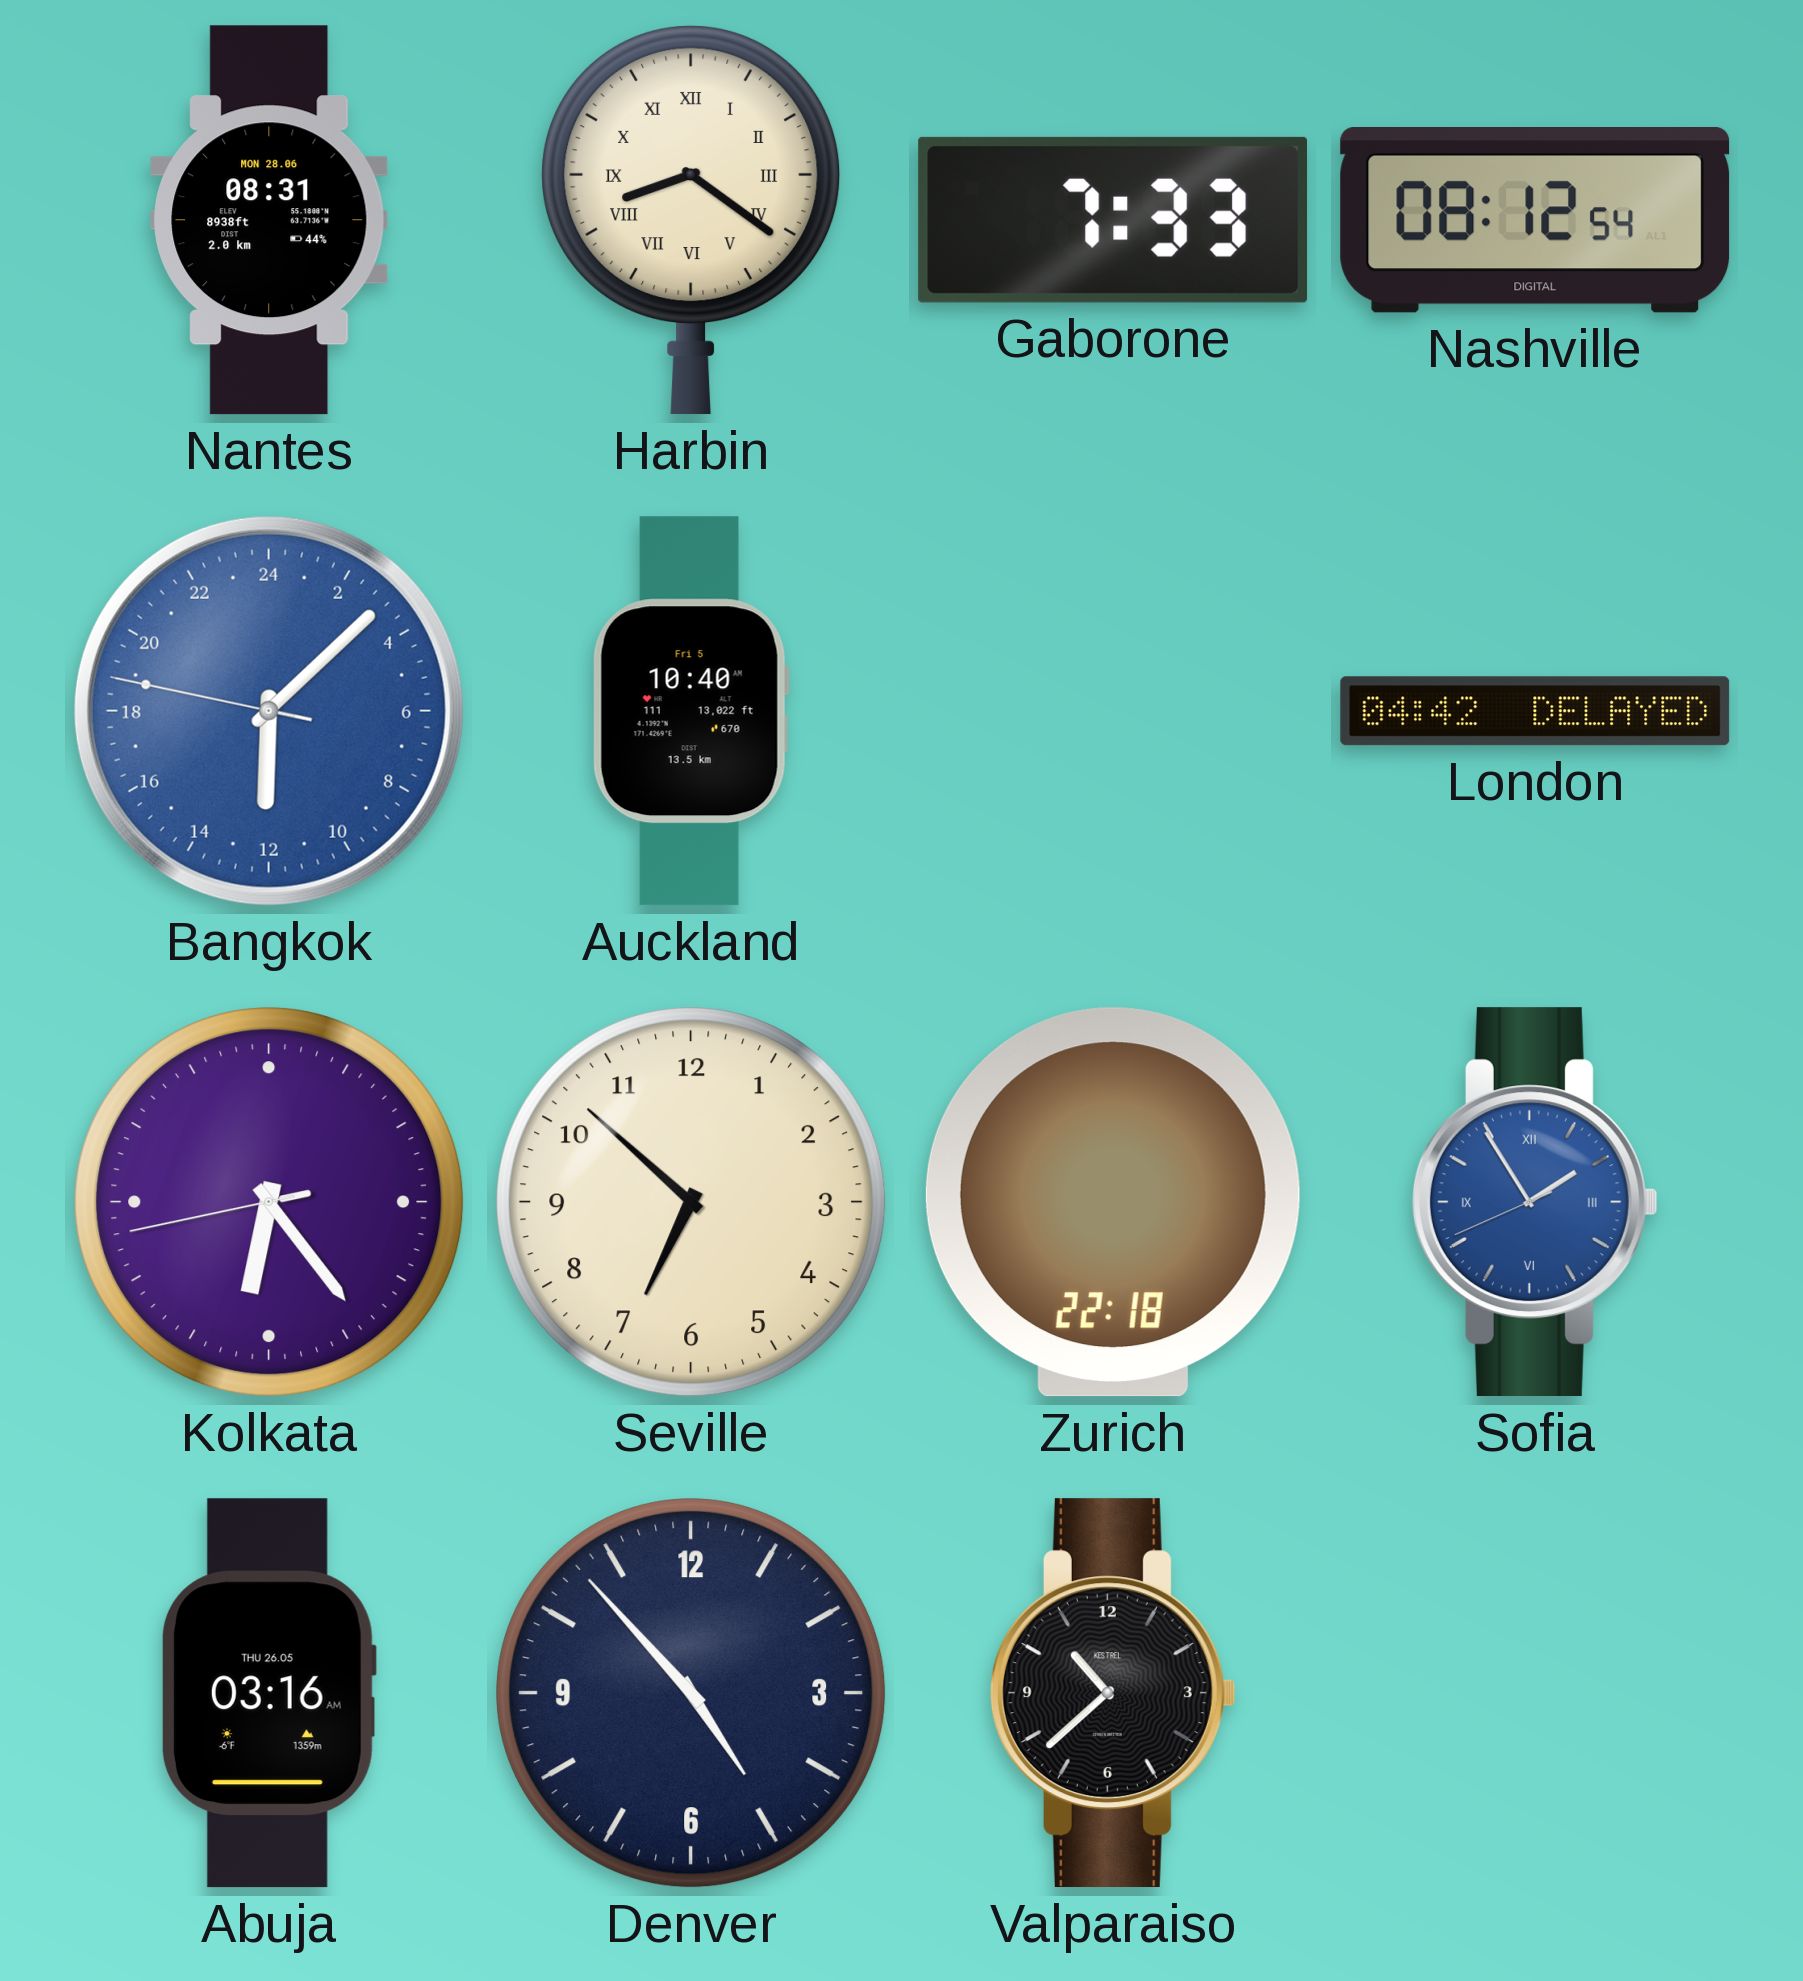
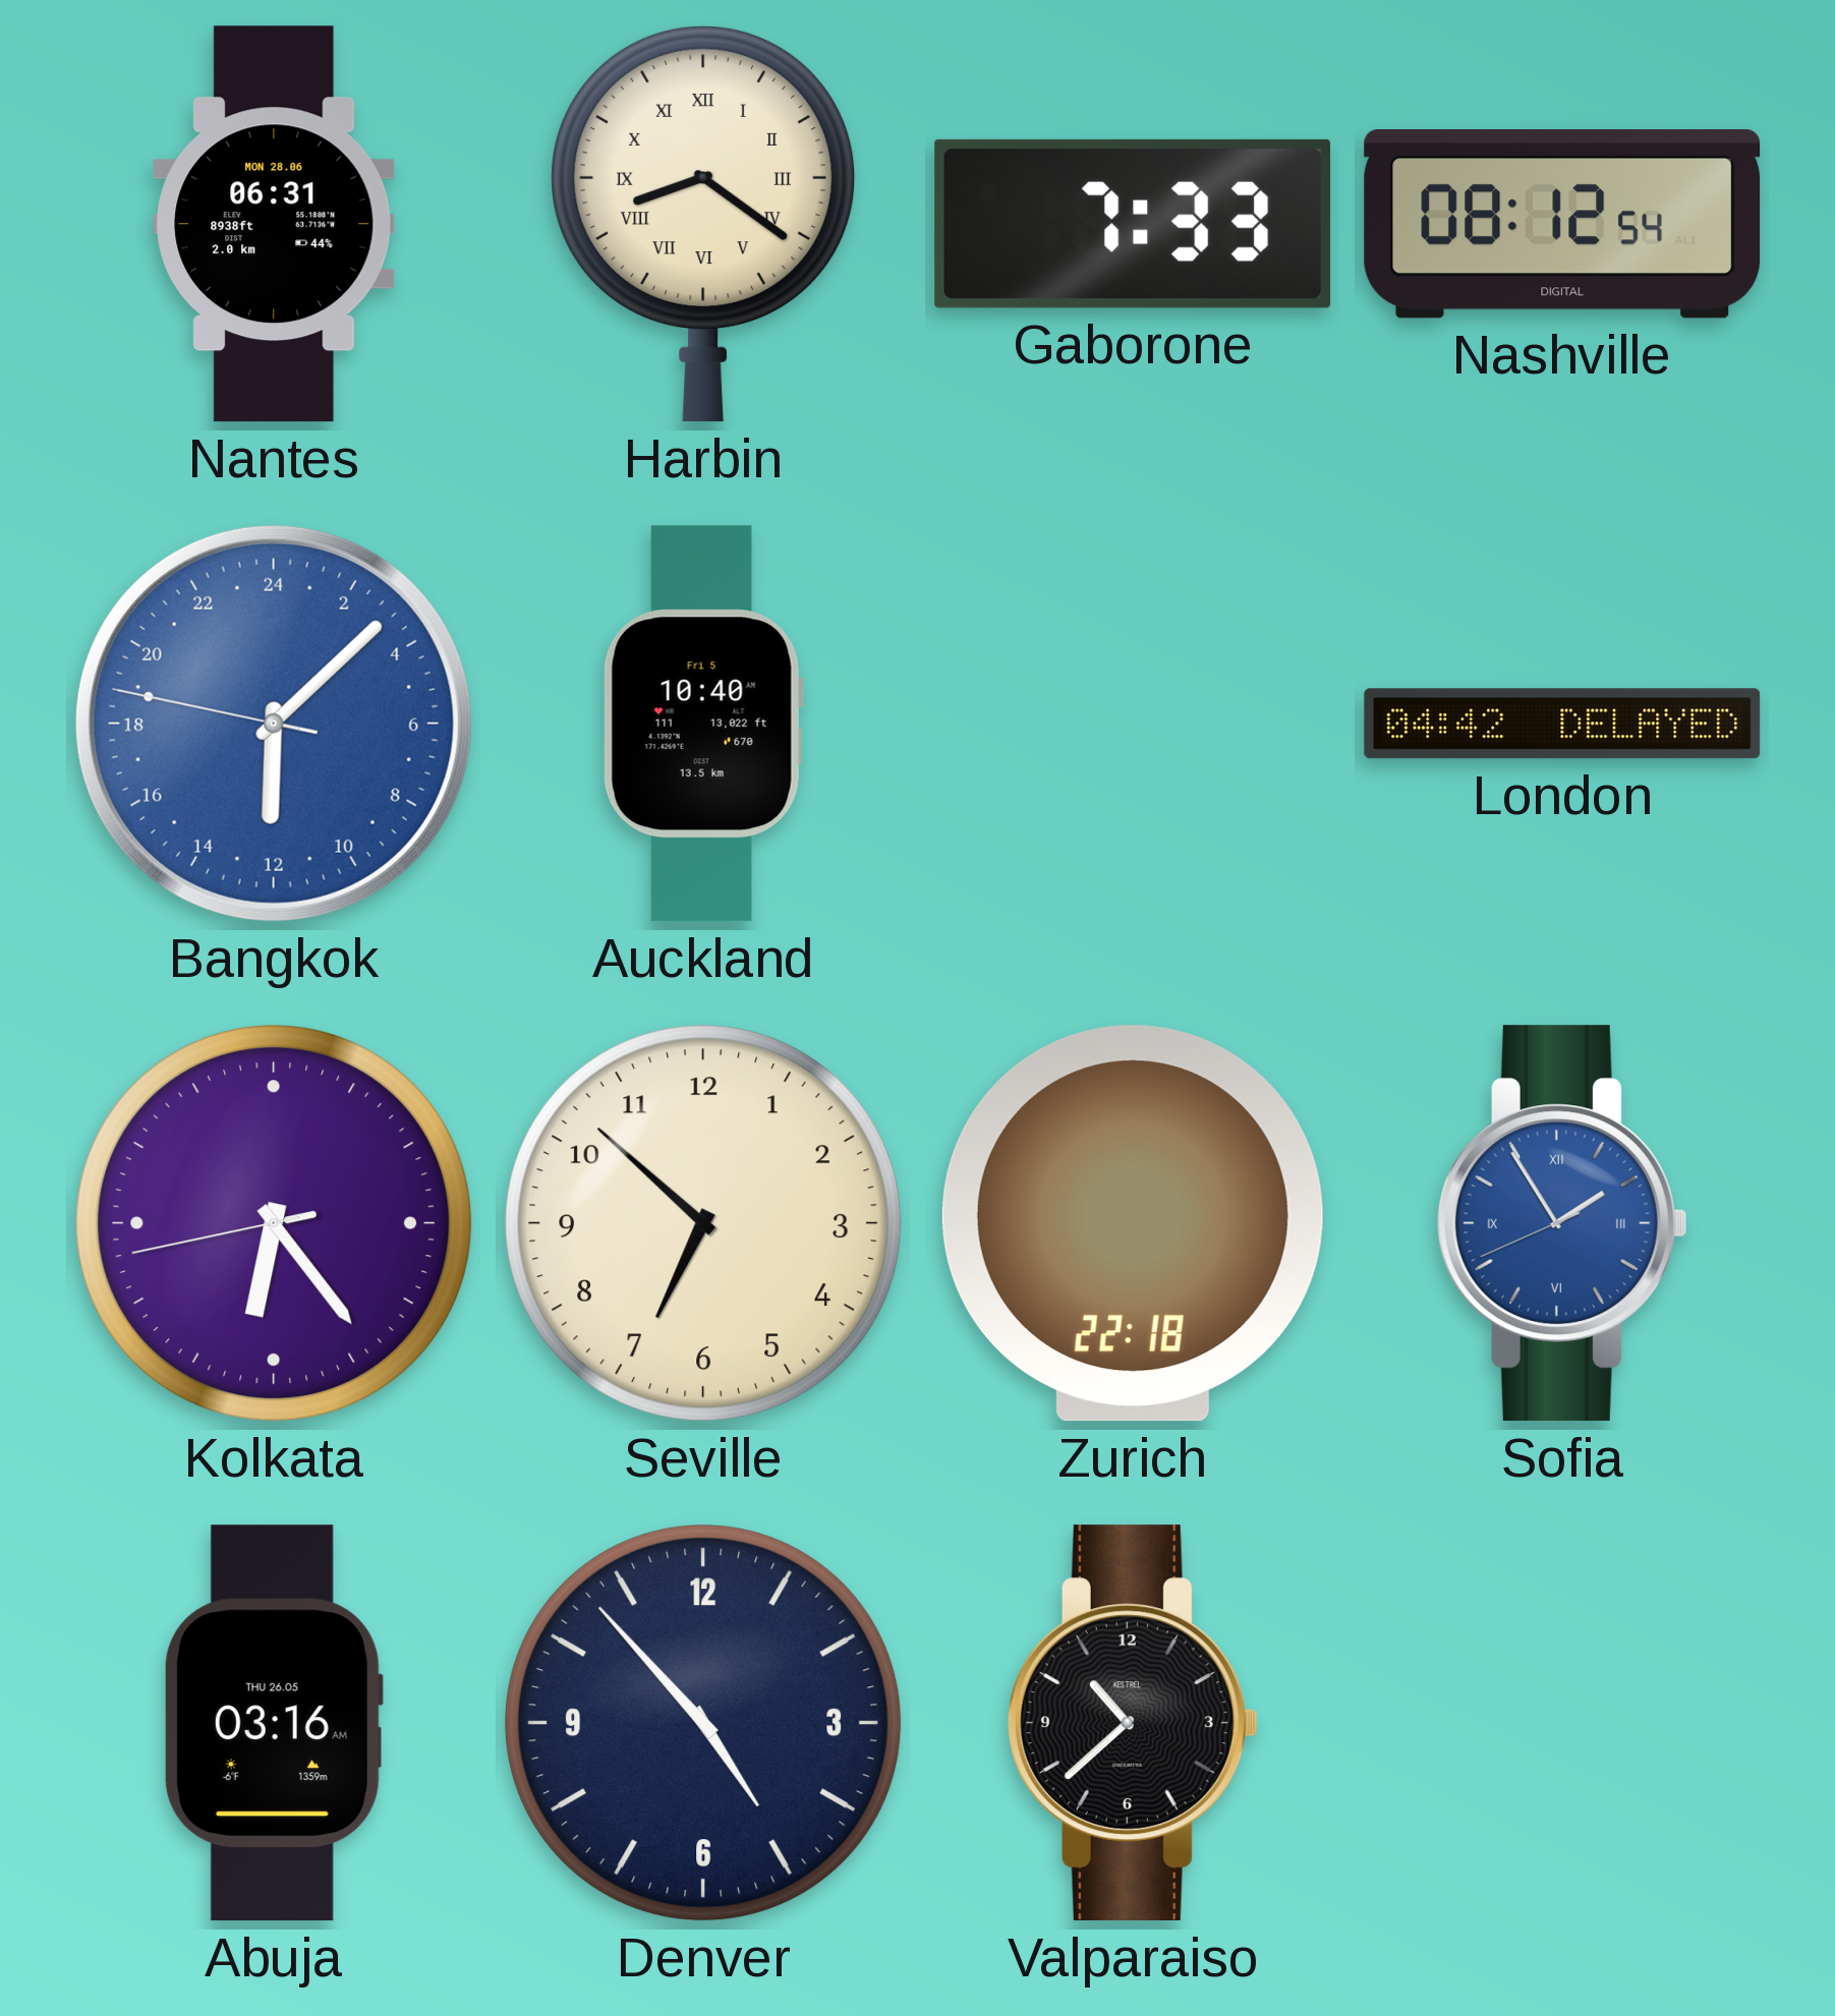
Nantes: 08:31 -> 06:31
